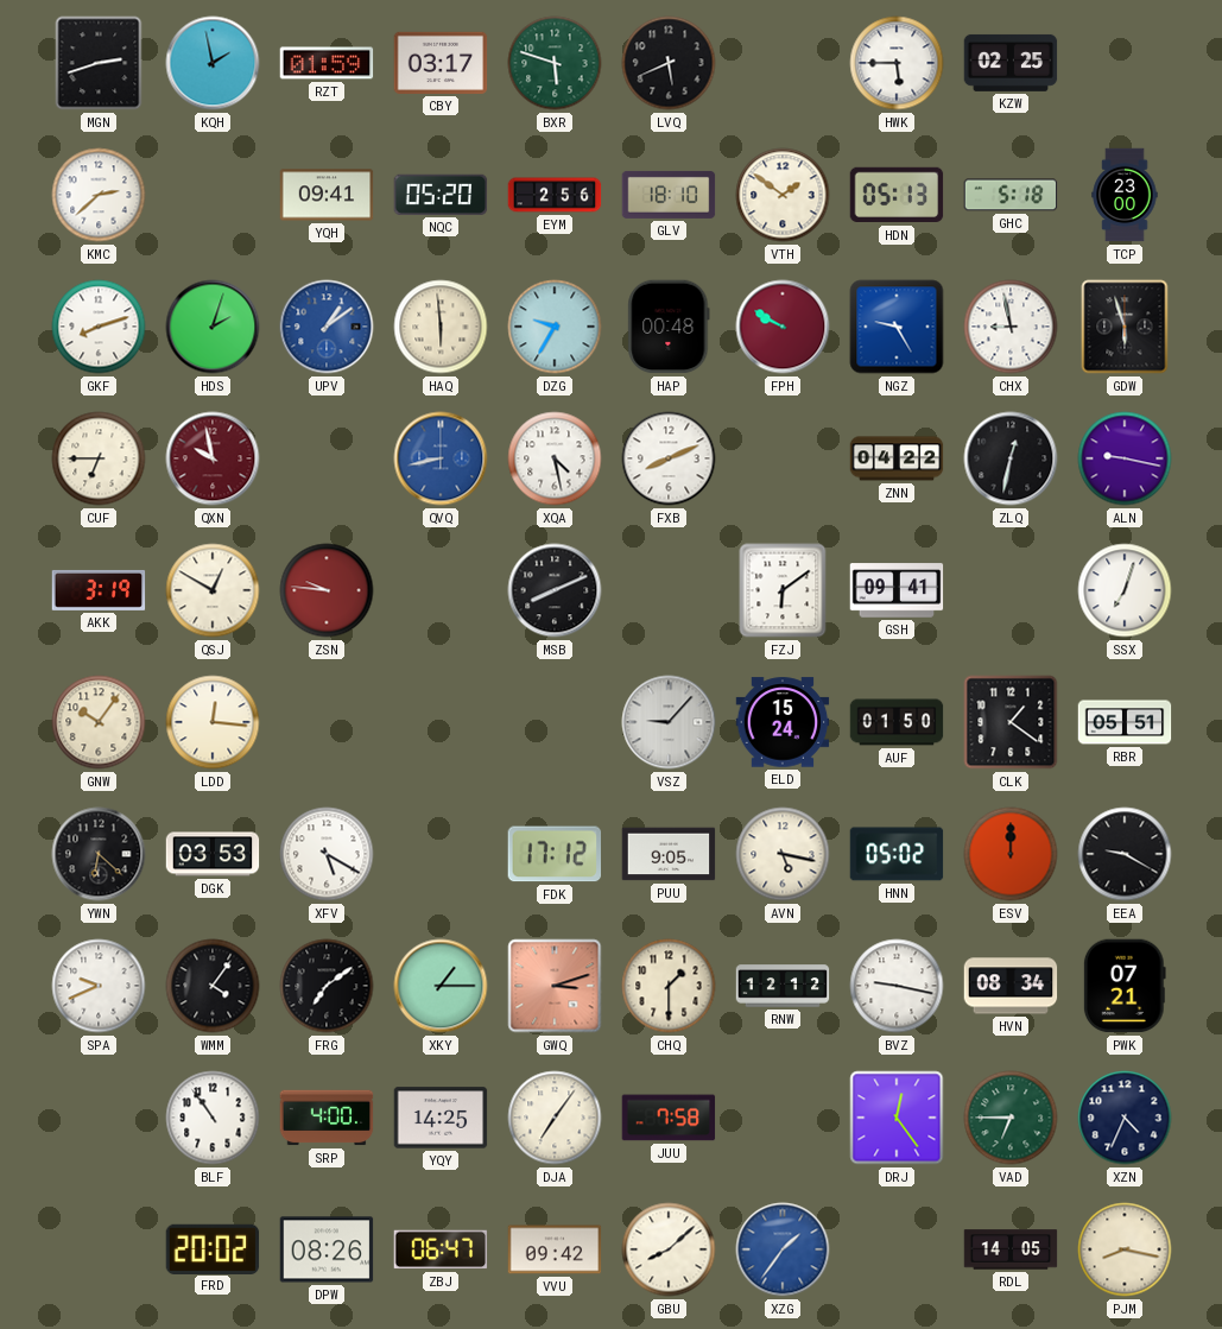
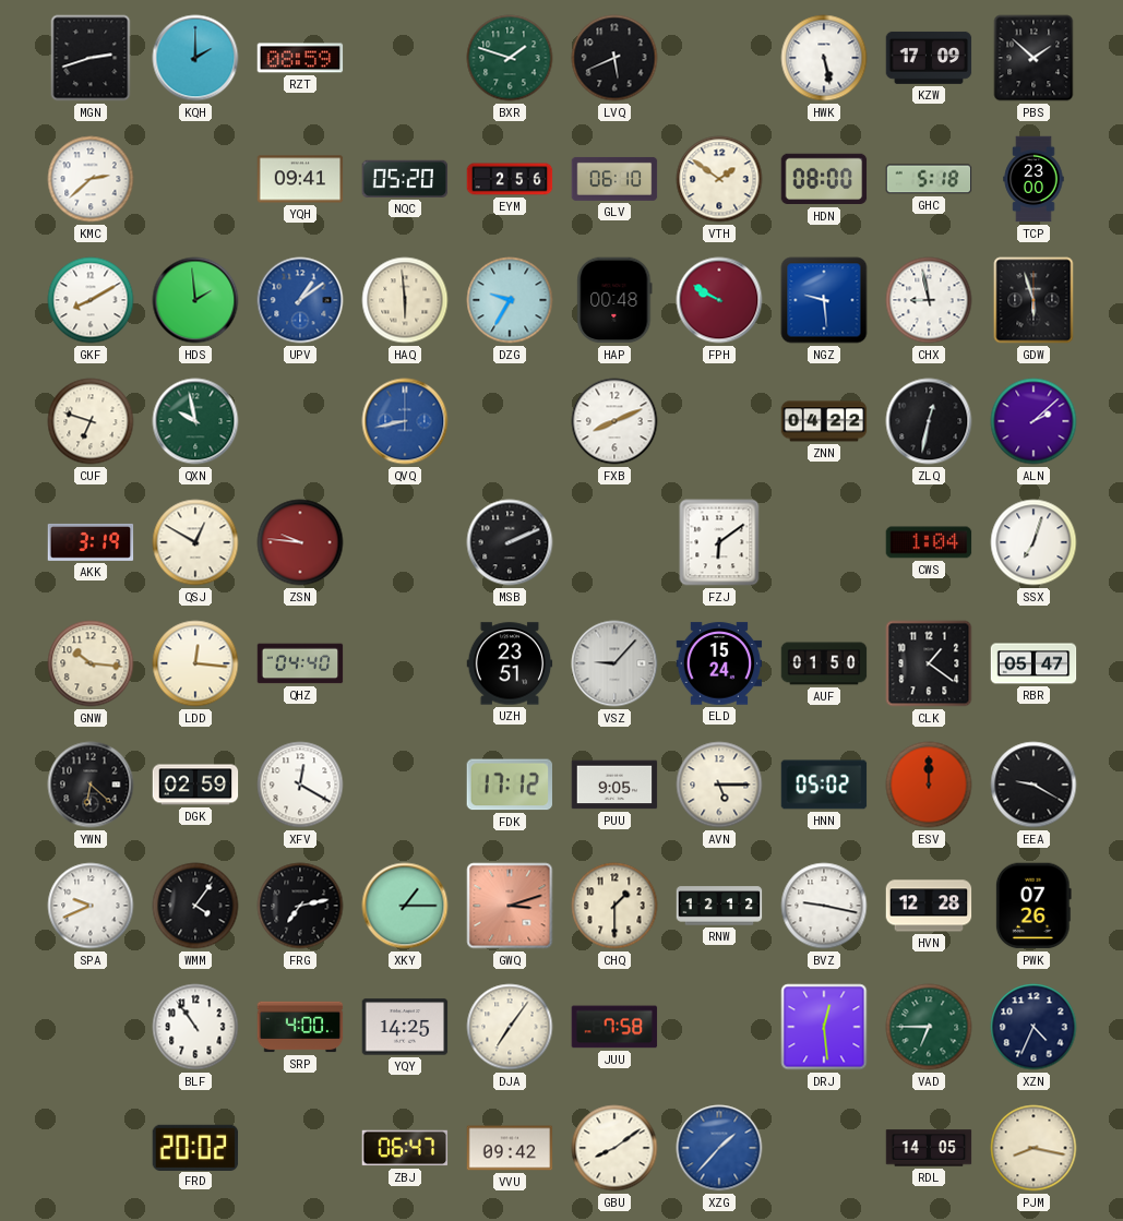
KQH: 1:58 -> 2:00
RZT: 01:59 -> 08:59
CBY: 03:17 -> none
BXR: 5:48 -> 1:48
HWK: 5:45 -> 5:28
KZW: 02:25 -> 17:09
PBS: none -> 1:52
GLV: 18:10 -> 06:10
HDN: 05:13 -> 08:00
GKF: 8:12 -> 8:10
HDS: 2:03 -> 1:59
NGZ: 9:25 -> 9:29
CUF: 6:45 -> 6:48
QXN dial: burgundy -> green
XQA: 4:28 -> none
ALN: 9:17 -> 2:08
MSB: 8:11 -> 2:11
GSH: 09:41 -> none
CWS: none -> 1:04
GNW: 10:06 -> 10:16
QHZ: none -> 04:40
UZH: none -> 23:51
RBR: 05:51 -> 05:47
DGK: 03:53 -> 02:59
XFV: 5:20 -> 12:20
AVN: 5:17 -> 5:15
FRG: 7:09 -> 7:13
HVN: 08:34 -> 12:28
PWK: 07:21 -> 07:26
DRJ: 12:24 -> 12:29
DPW: 08:26 -> none
GBU: 8:08 -> 8:09
XZG: 1:36 -> 1:37
